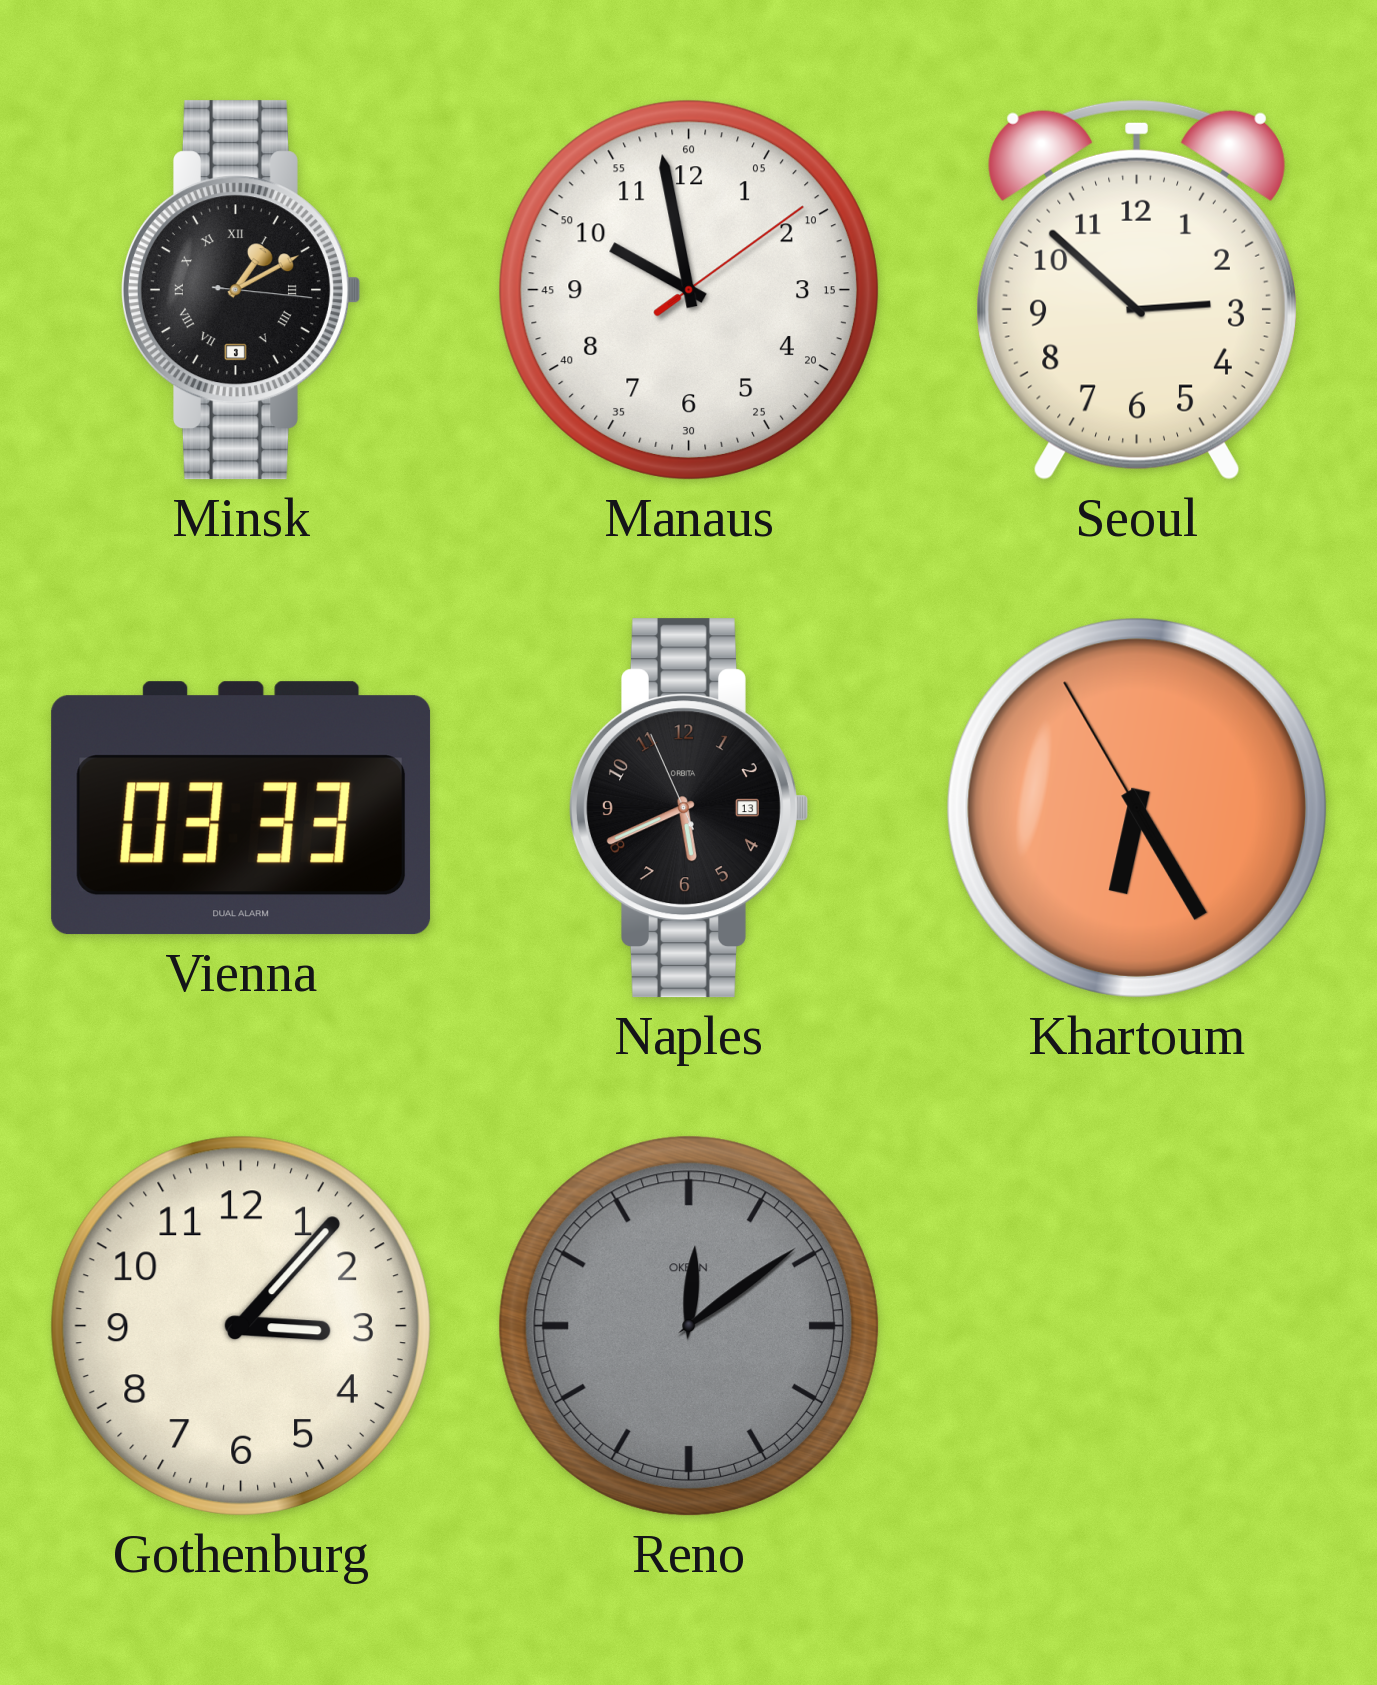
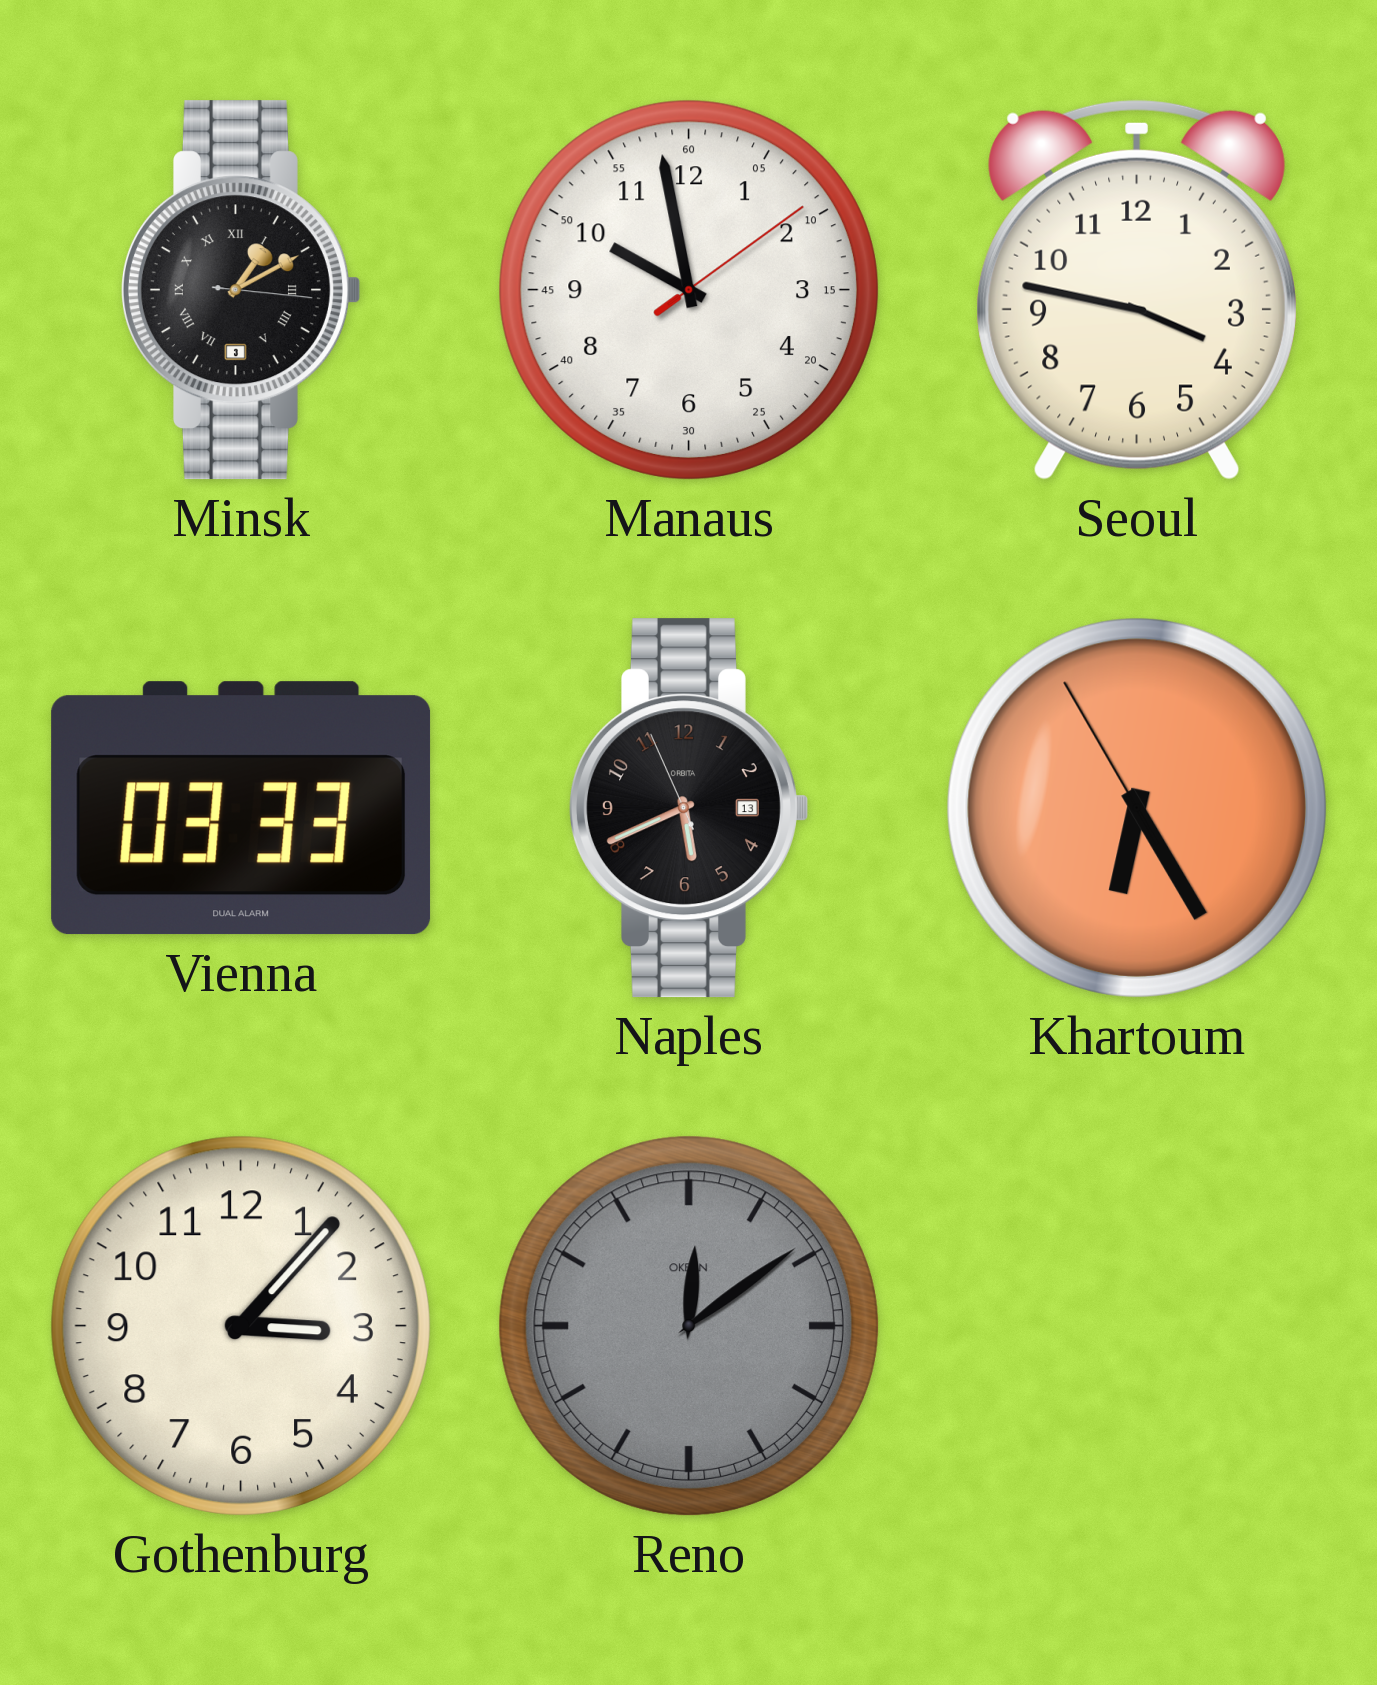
Seoul: 2:52 -> 3:47
